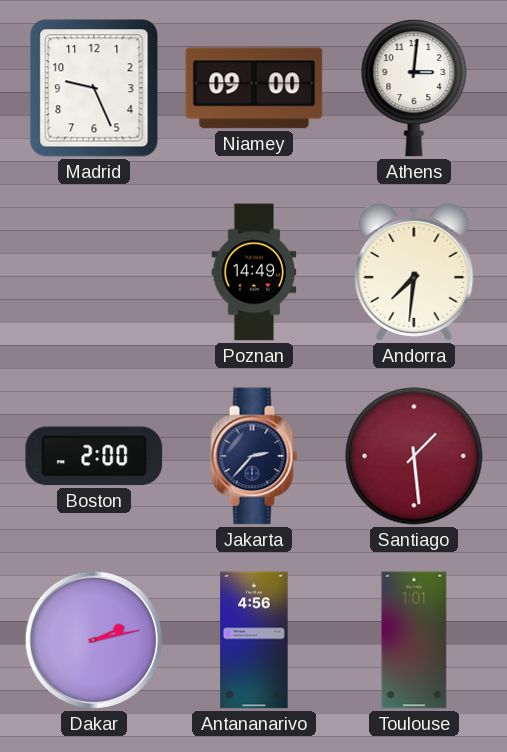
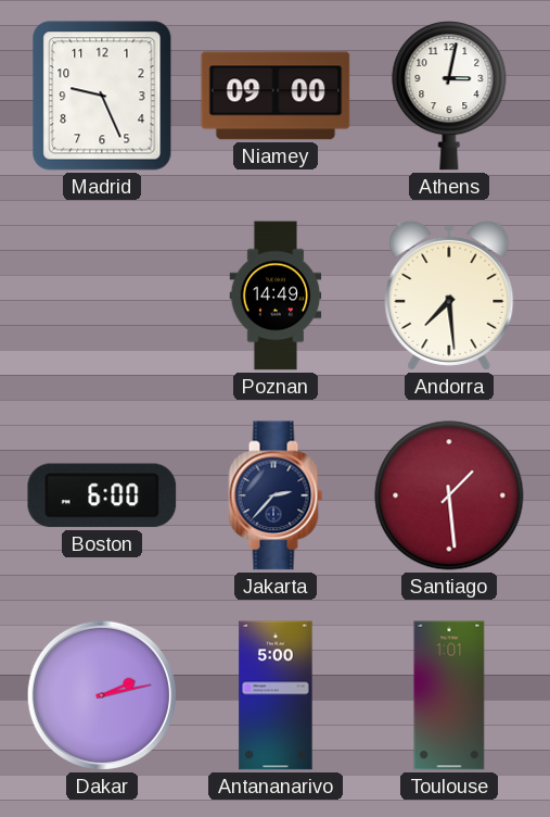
Athens: 3:01 -> 3:02
Andorra: 7:31 -> 7:29
Boston: 2:00 -> 6:00
Antananarivo: 4:56 -> 5:00
